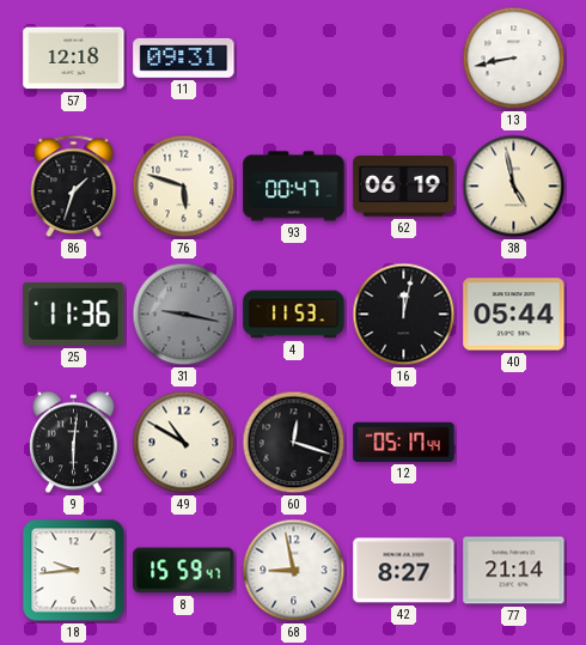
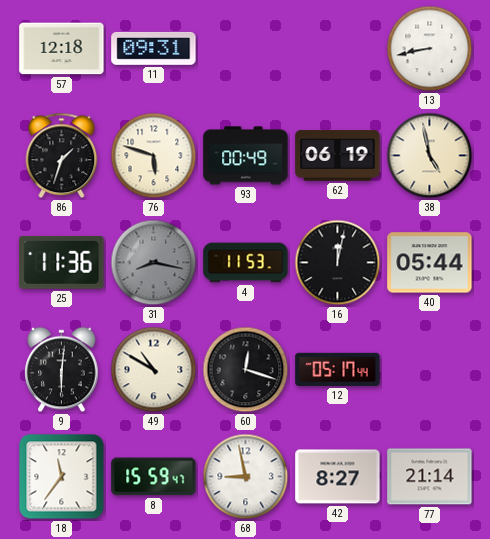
93: 00:47 -> 00:49
31: 9:17 -> 8:17
18: 9:44 -> 11:36
